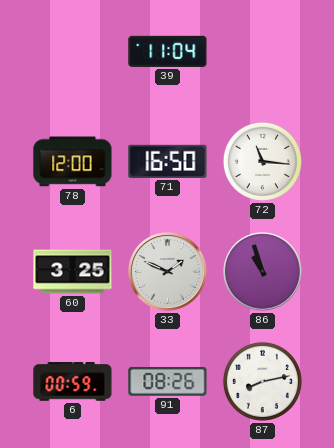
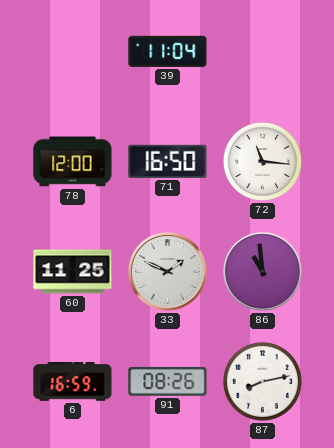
60: 3:25 -> 11:25
86: 10:57 -> 10:59
6: 00:59 -> 16:59
